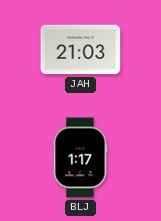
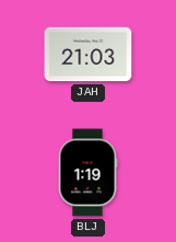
BLJ: 1:17 -> 1:19
